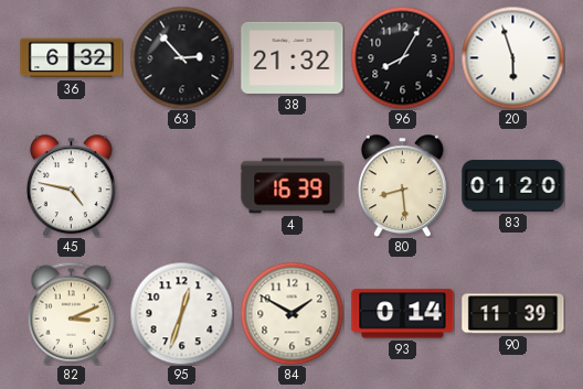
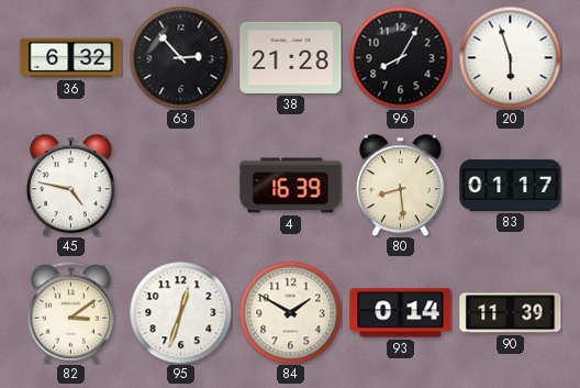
38: 21:32 -> 21:28
83: 01:20 -> 01:17
82: 3:11 -> 3:09
